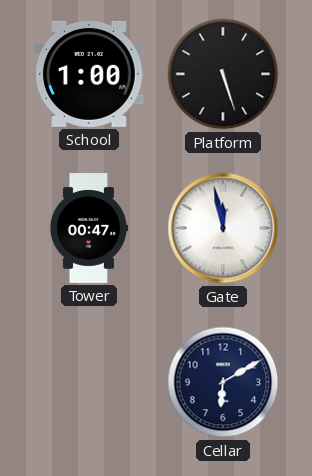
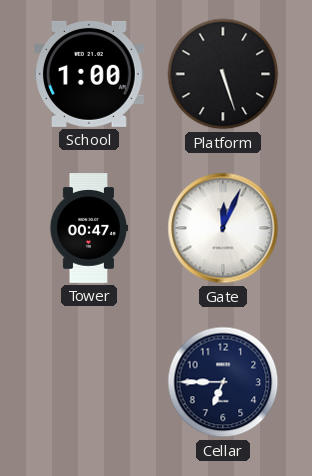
Gate: 11:58 -> 12:04
Cellar: 6:10 -> 6:45
